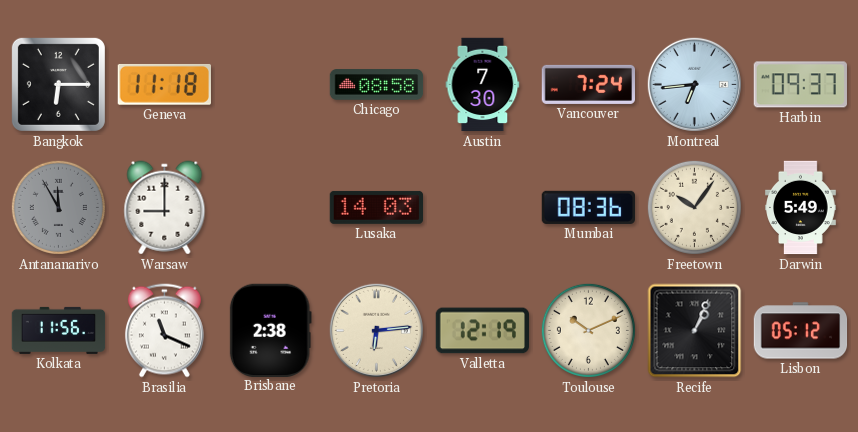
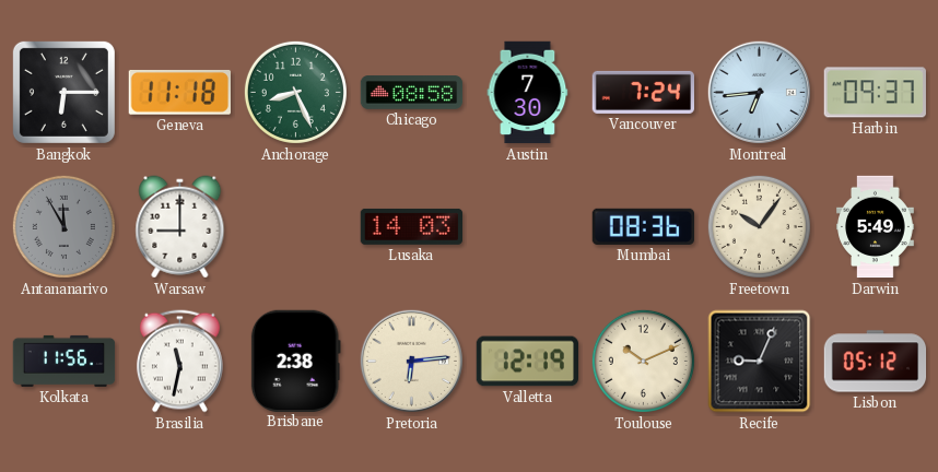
Anchorage: none -> 8:26
Brasilia: 11:19 -> 11:32
Recife: 1:04 -> 9:04
